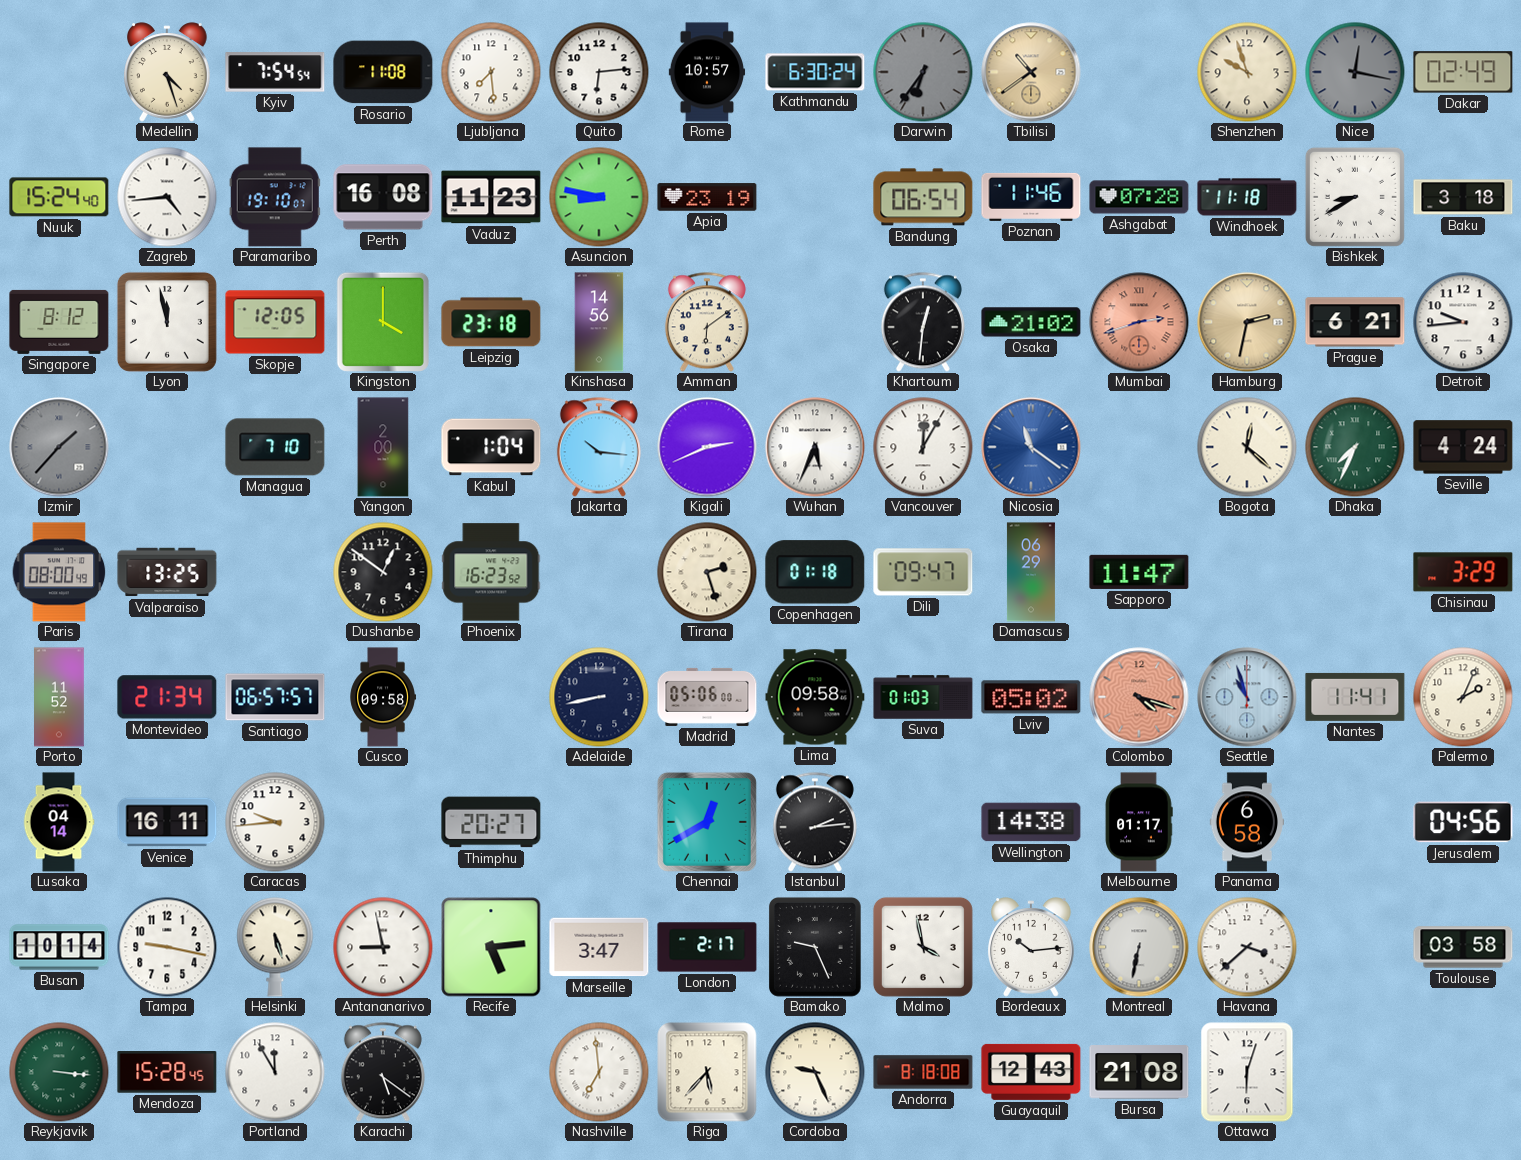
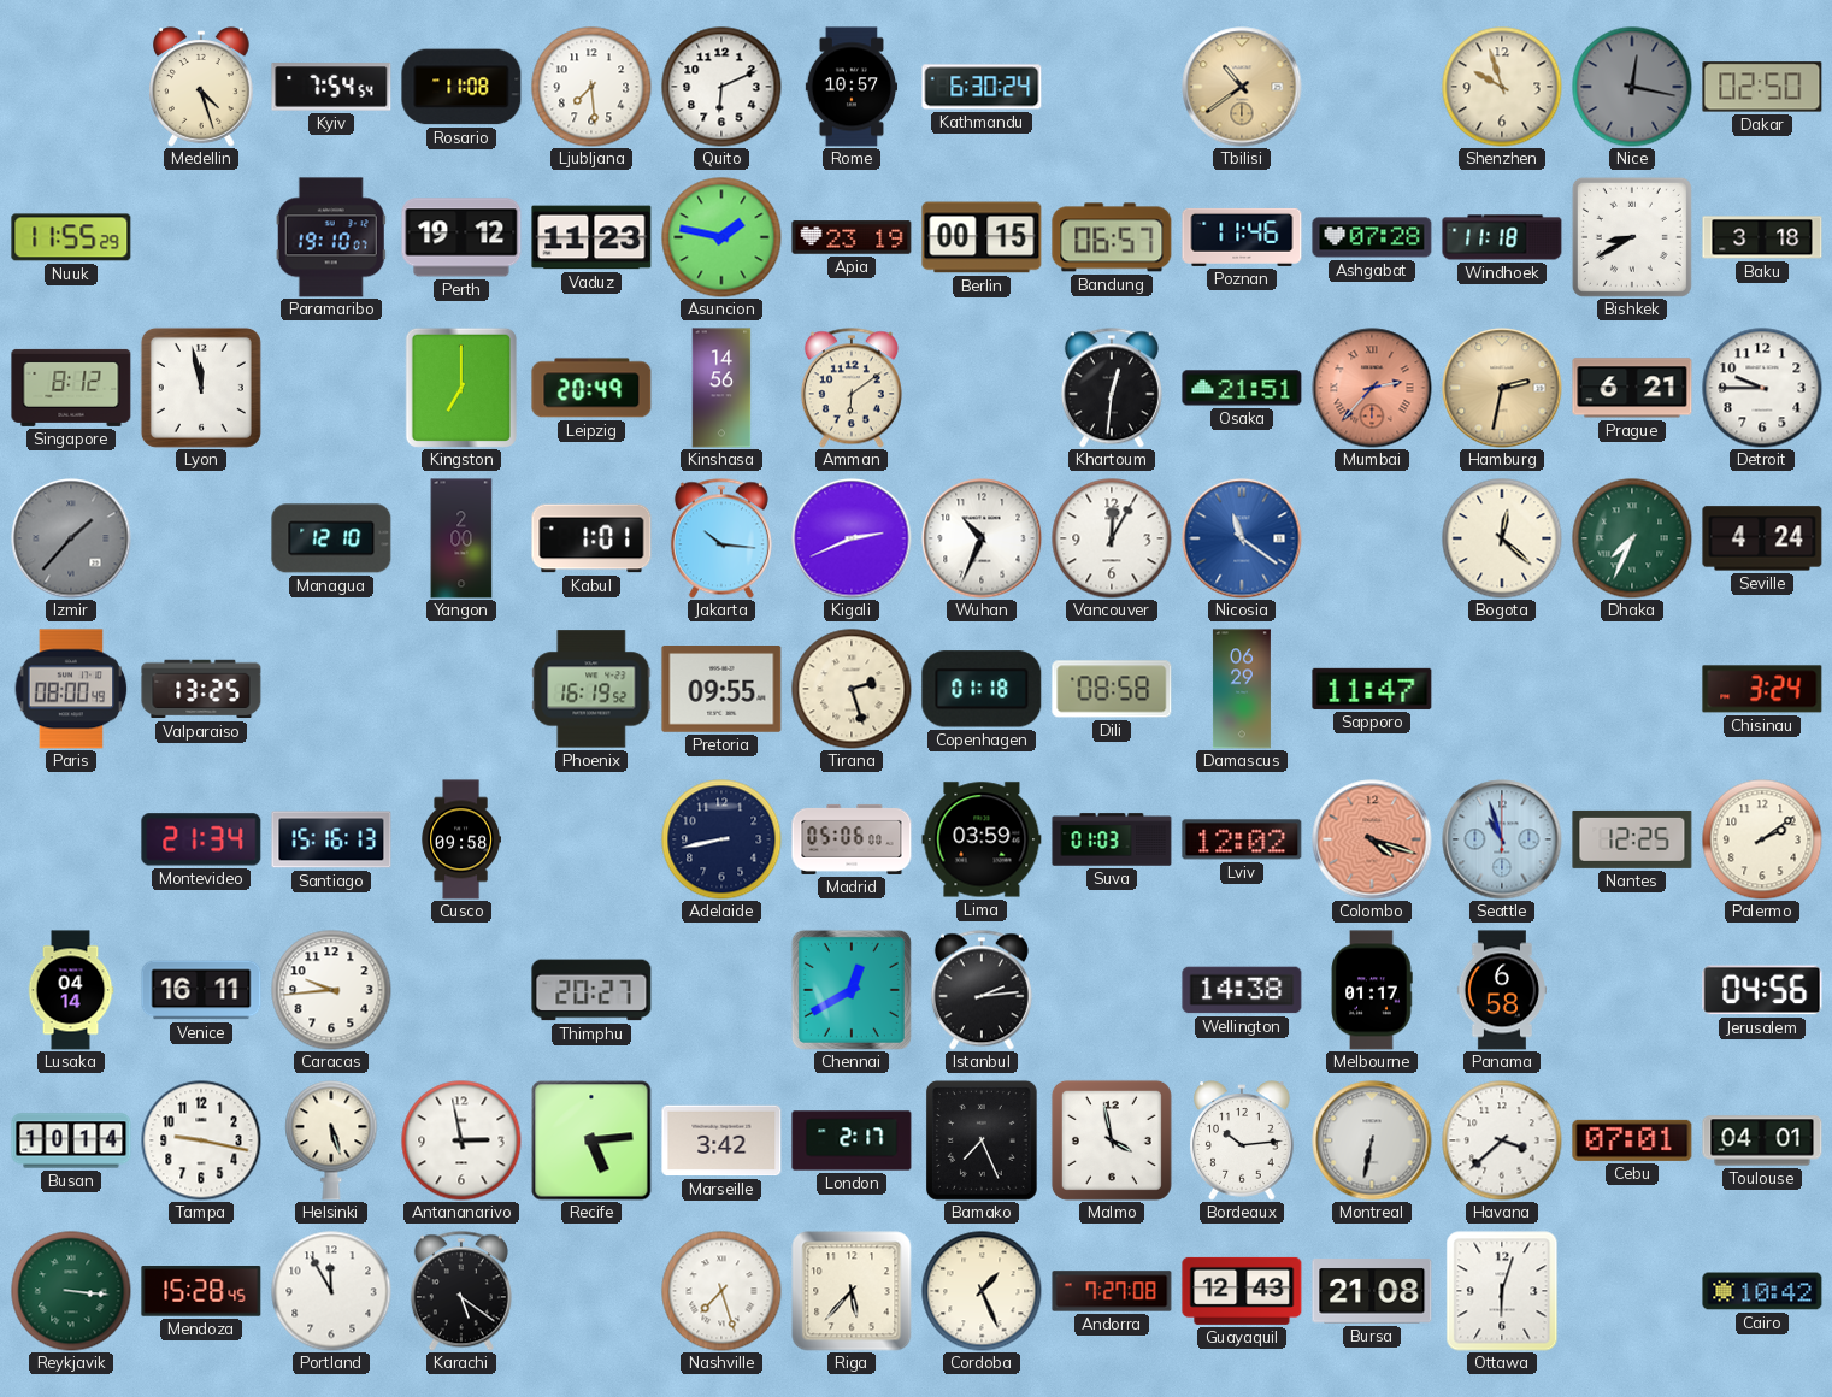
Quito: 6:14 -> 6:11
Darwin: 6:36 -> none
Dakar: 02:49 -> 02:50
Nuuk: 15:24 -> 11:55
Zagreb: 4:44 -> none
Perth: 16:08 -> 19:12
Asuncion: 8:47 -> 1:47
Berlin: none -> 00:15
Bandung: 06:54 -> 06:57
Skopje: 12:05 -> none
Kingston: 4:00 -> 7:00
Leipzig: 23:18 -> 20:49
Osaka: 21:02 -> 21:51
Mumbai: 2:42 -> 2:37
Detroit: 9:44 -> 9:45
Managua: 7:10 -> 12:10
Kabul: 1:04 -> 1:01
Wuhan: 5:34 -> 10:34
Dushanbe: 12:51 -> none
Phoenix: 16:23 -> 16:19
Pretoria: none -> 09:55
Dili: 09:47 -> 08:58
Chisinau: 3:29 -> 3:24
Porto: 11:52 -> none
Santiago: 06:57 -> 15:16
Lima: 09:58 -> 03:59
Lviv: 05:02 -> 12:02
Nantes: 11:41 -> 12:25
Palermo: 2:04 -> 2:09
Antananarivo: 8:58 -> 2:58
Marseille: 3:47 -> 3:42
Bamako: 9:26 -> 7:26
Cebu: none -> 07:01
Toulouse: 03:58 -> 04:01
Nashville: 6:59 -> 7:27
Cordoba: 9:26 -> 1:26
Andorra: 8:18 -> 7:27
Cairo: none -> 10:42
